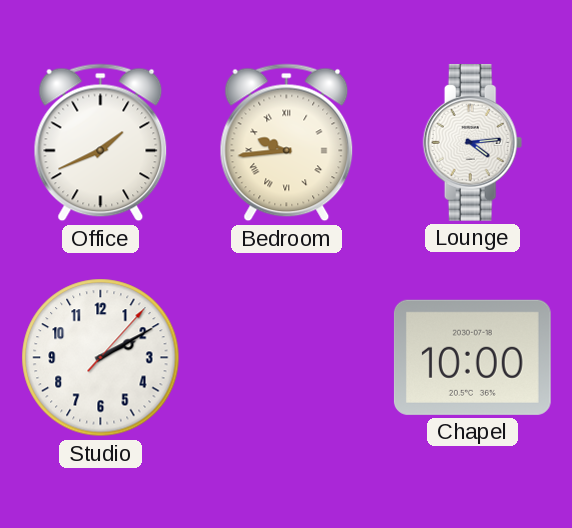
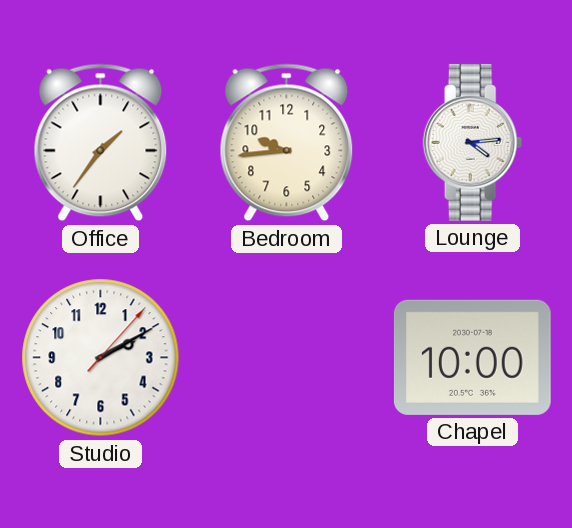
Office: 1:41 -> 1:36
Bedroom numerals: Roman -> Arabic
